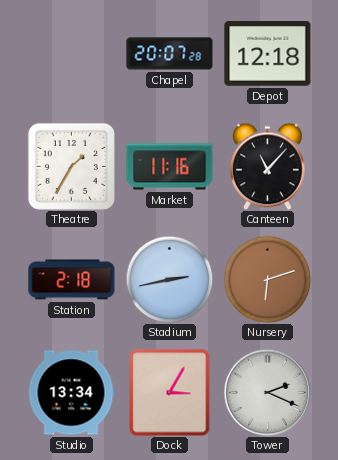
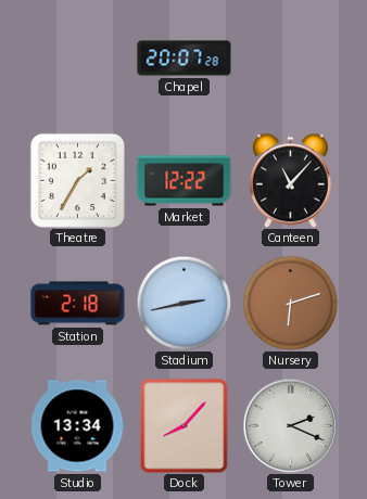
Depot: 12:18 -> none
Market: 11:16 -> 12:22
Dock: 3:05 -> 8:07
